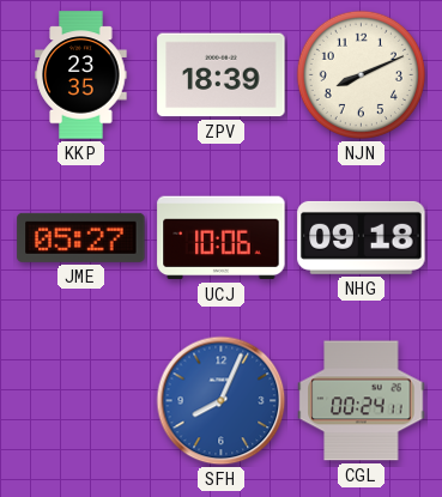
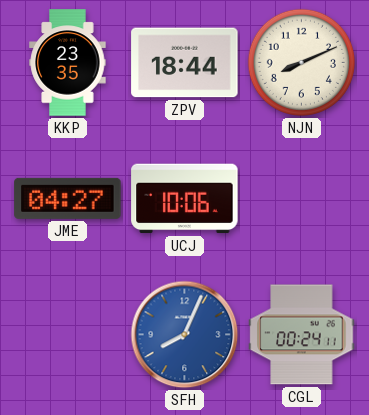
ZPV: 18:39 -> 18:44
JME: 05:27 -> 04:27
NHG: 09:18 -> none
